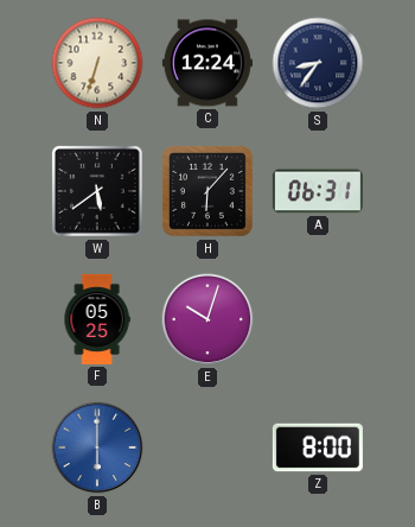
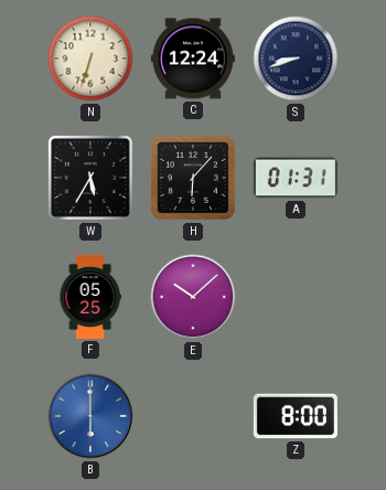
S: 8:36 -> 8:42
W: 5:39 -> 5:35
A: 06:31 -> 01:31
E: 10:03 -> 10:08
